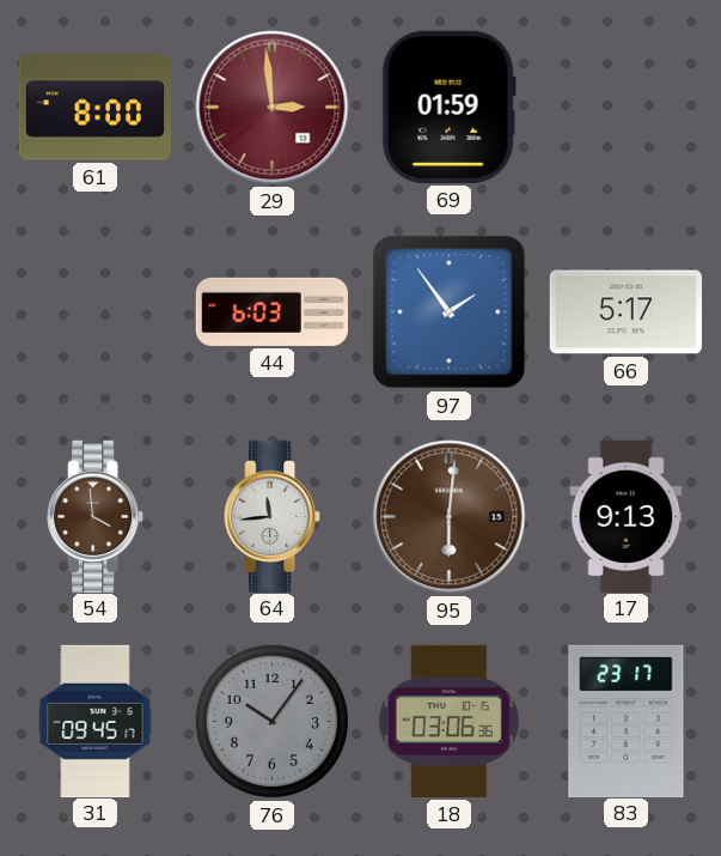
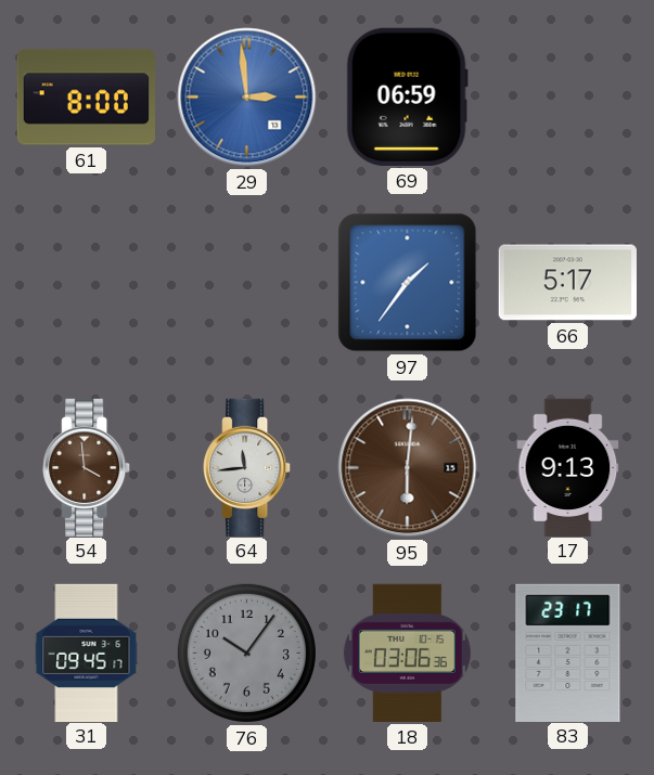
29 dial: burgundy -> blue
69: 01:59 -> 06:59
44: 6:03 -> none
97: 1:54 -> 1:36
